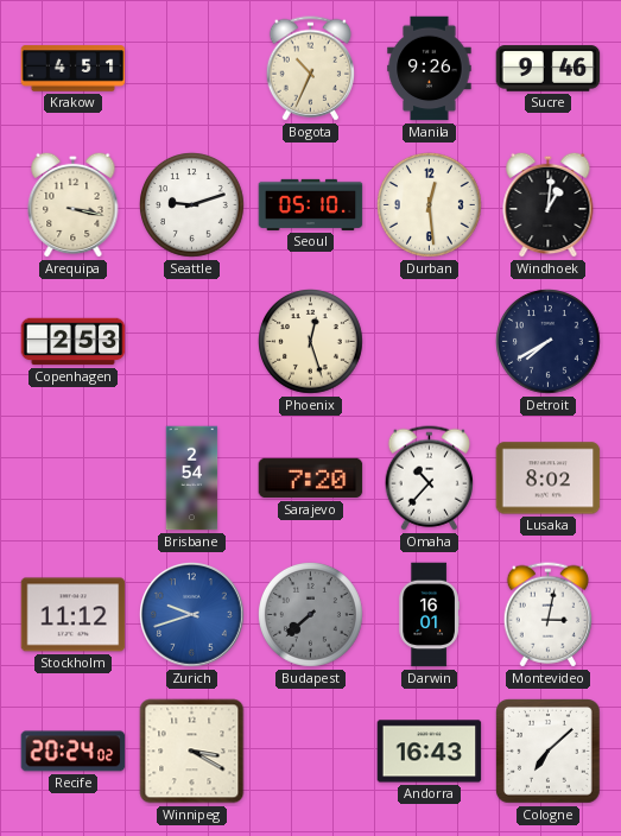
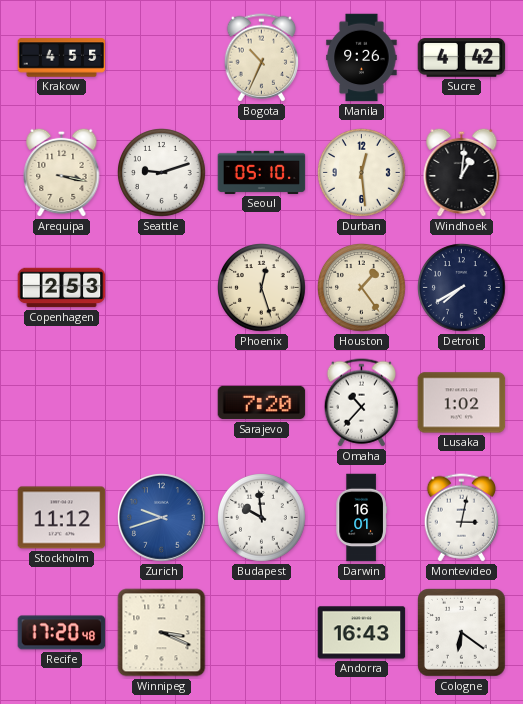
Krakow: 4:51 -> 4:55
Sucre: 9:46 -> 4:42
Houston: none -> 1:24
Brisbane: 2:54 -> none
Lusaka: 8:02 -> 1:02
Budapest: 7:38 -> 9:59
Budapest dial: grey -> white
Recife: 20:24 -> 17:20
Winnipeg: 3:20 -> 3:19
Cologne: 7:08 -> 6:21
